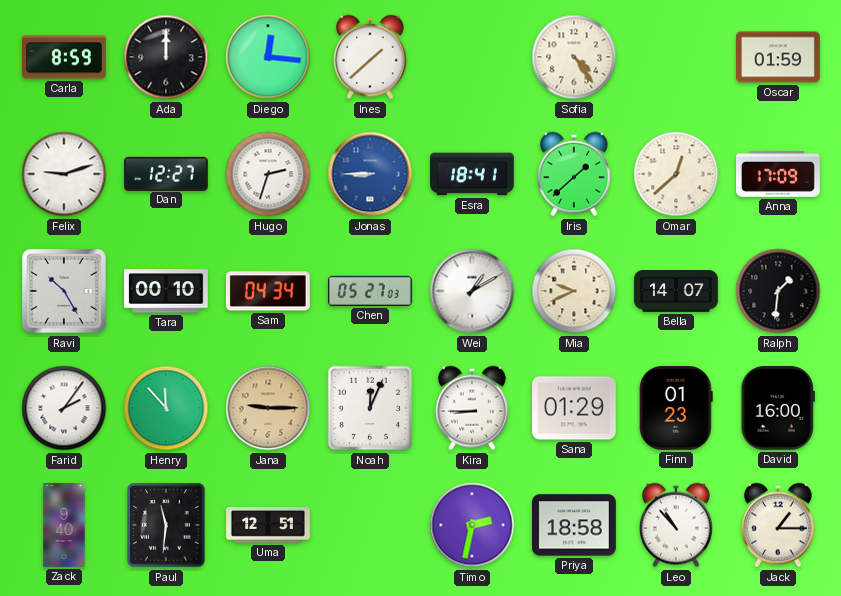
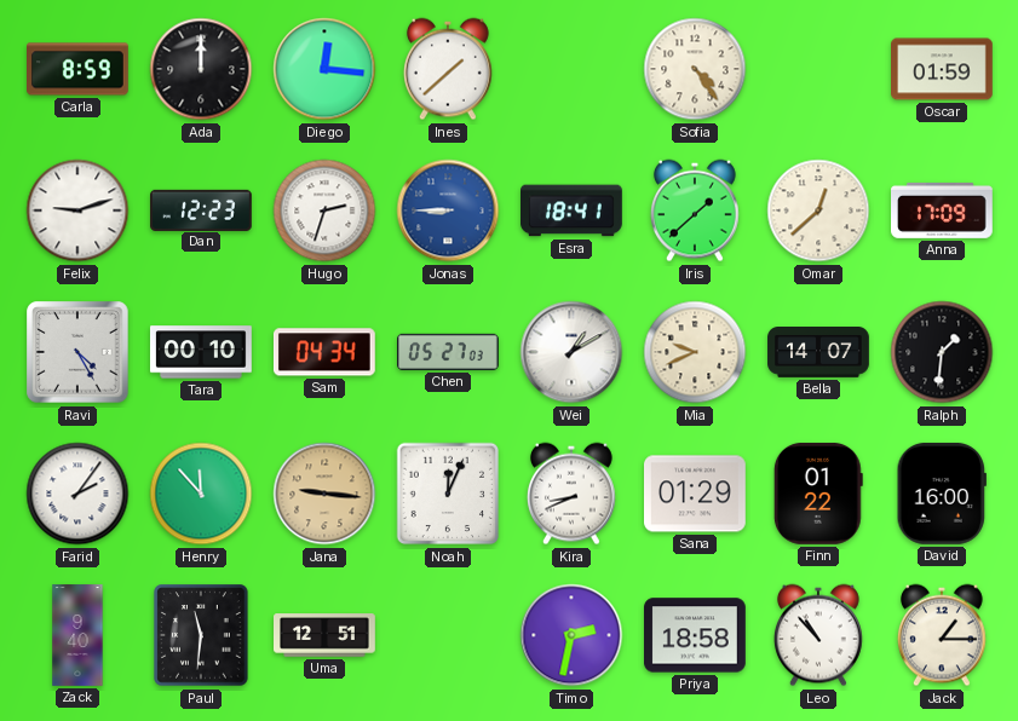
Dan: 12:27 -> 12:23
Ravi: 10:25 -> 4:25
Jana: 9:15 -> 9:16
Kira: 8:45 -> 8:41
Finn: 01:23 -> 01:22
